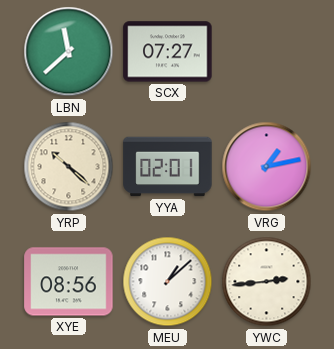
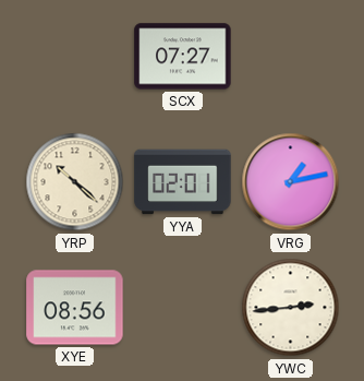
LBN: 11:38 -> none
MEU: 1:08 -> none
